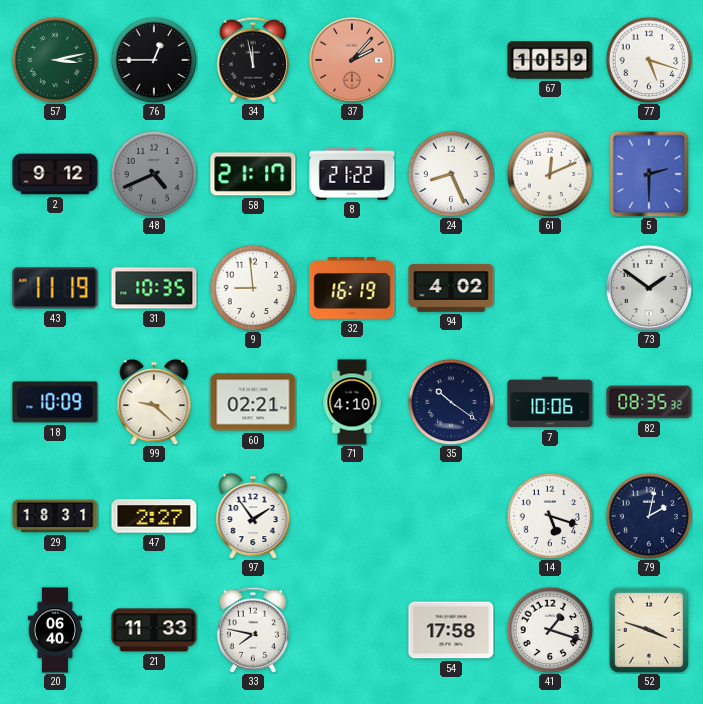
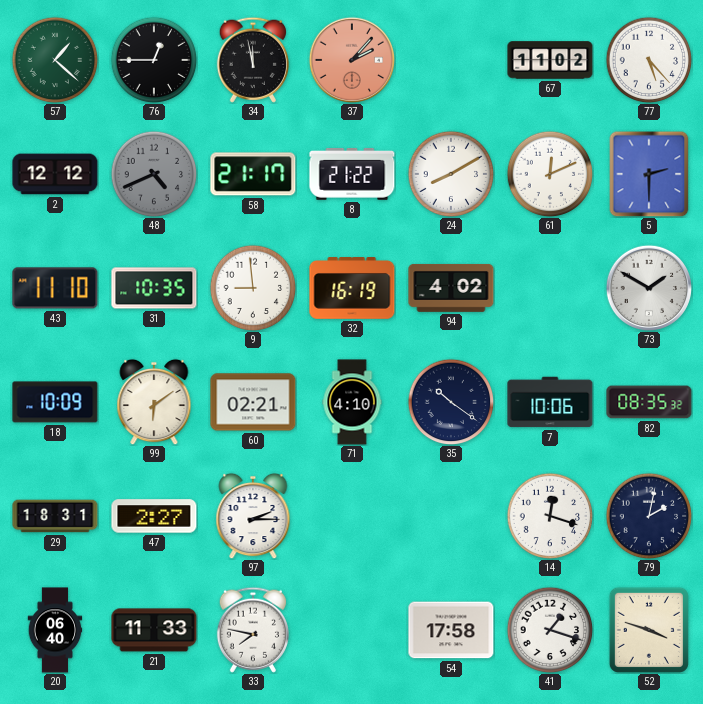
57: 3:13 -> 1:22
67: 10:59 -> 11:02
77: 5:18 -> 5:23
2: 9:12 -> 12:12
24: 8:26 -> 8:10
43: 11:19 -> 11:10
73: 1:51 -> 1:50
99: 9:22 -> 6:09
97: 1:54 -> 2:15
14: 5:18 -> 12:18
